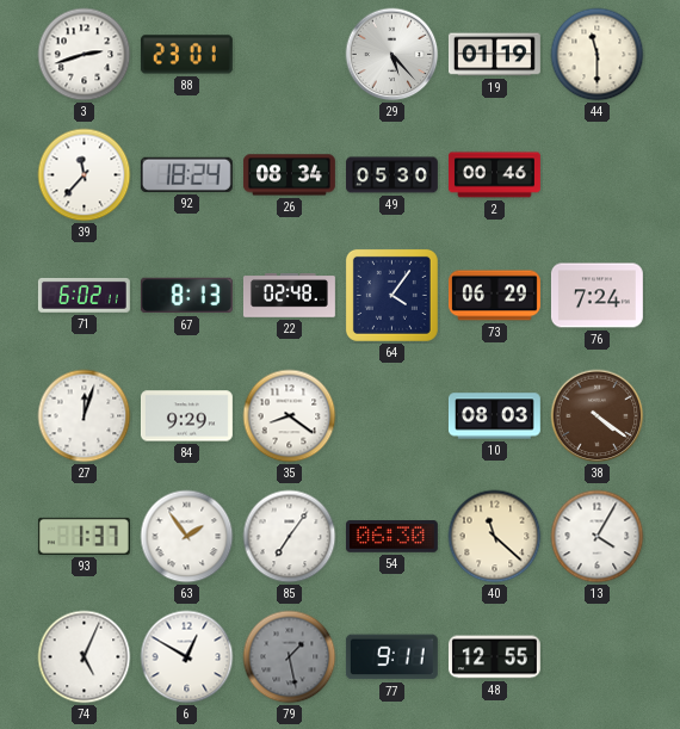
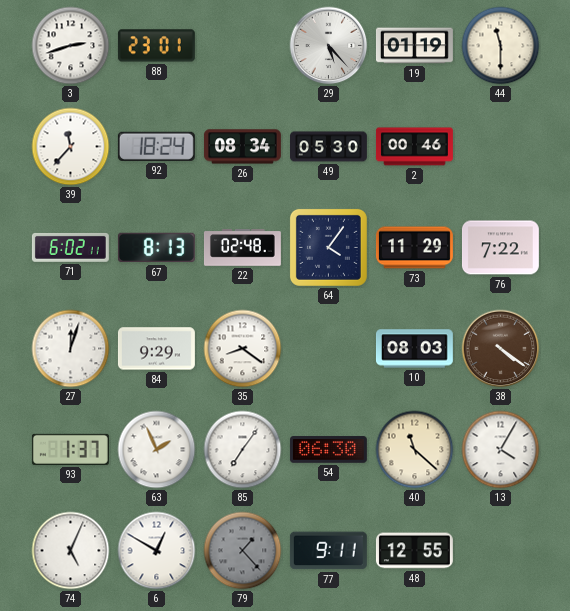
73: 06:29 -> 11:29
76: 7:24 -> 7:22
63: 1:54 -> 1:56
79: 1:28 -> 1:23
